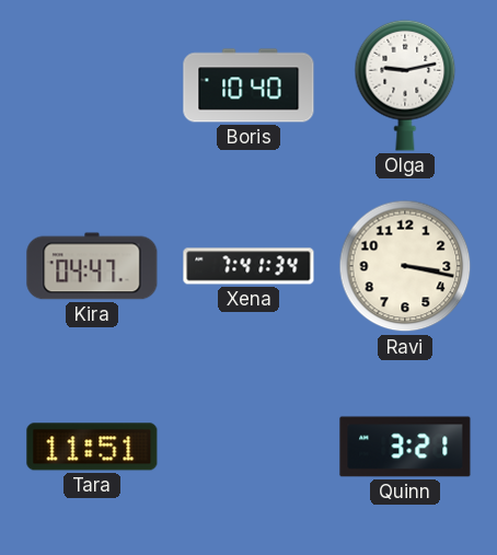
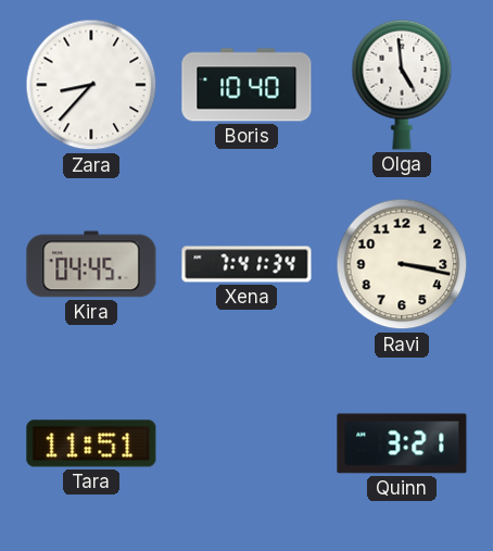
Zara: none -> 8:37
Olga: 9:13 -> 4:59
Kira: 04:47 -> 04:45
